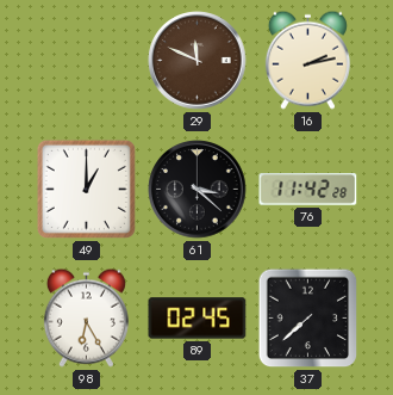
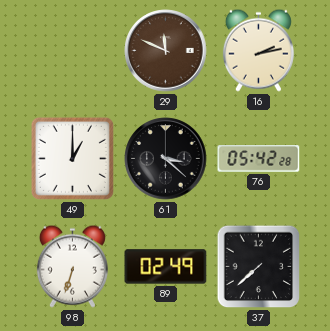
76: 11:42 -> 05:42
98: 6:25 -> 6:33
89: 02:45 -> 02:49
